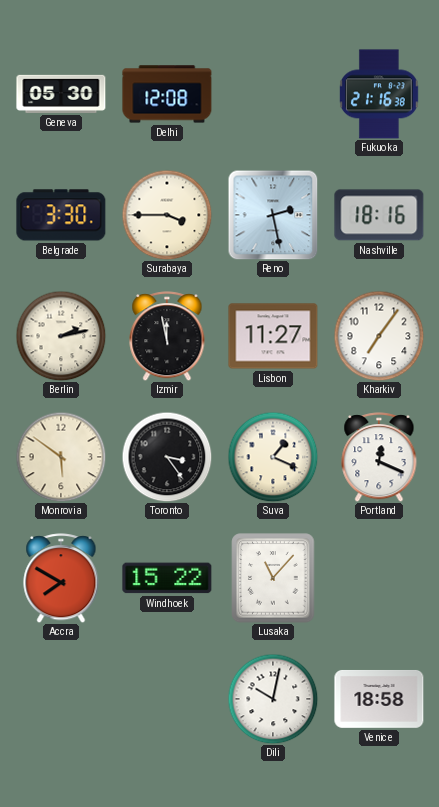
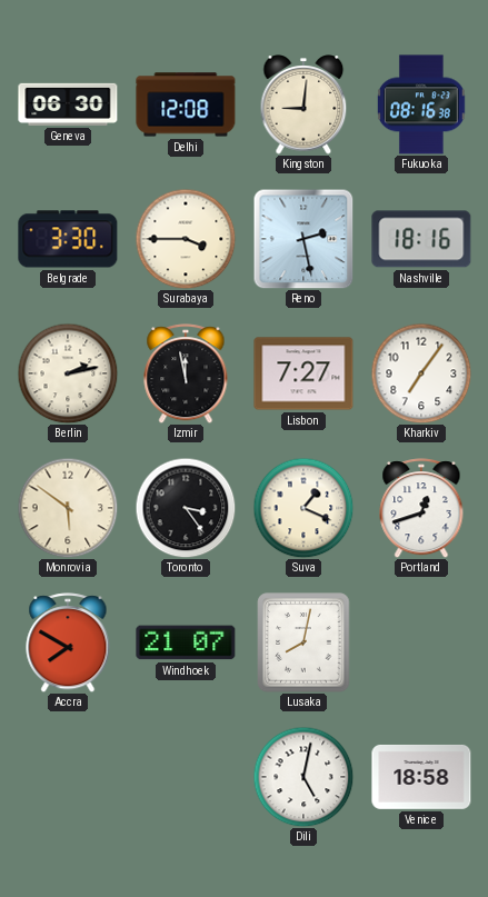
Geneva: 05:30 -> 06:30
Kingston: none -> 9:01
Fukuoka: 21:16 -> 08:16
Lisbon: 11:27 -> 7:27
Portland: 12:19 -> 12:42
Windhoek: 15:22 -> 21:07
Lusaka: 11:07 -> 8:02
Dili: 10:02 -> 5:02
